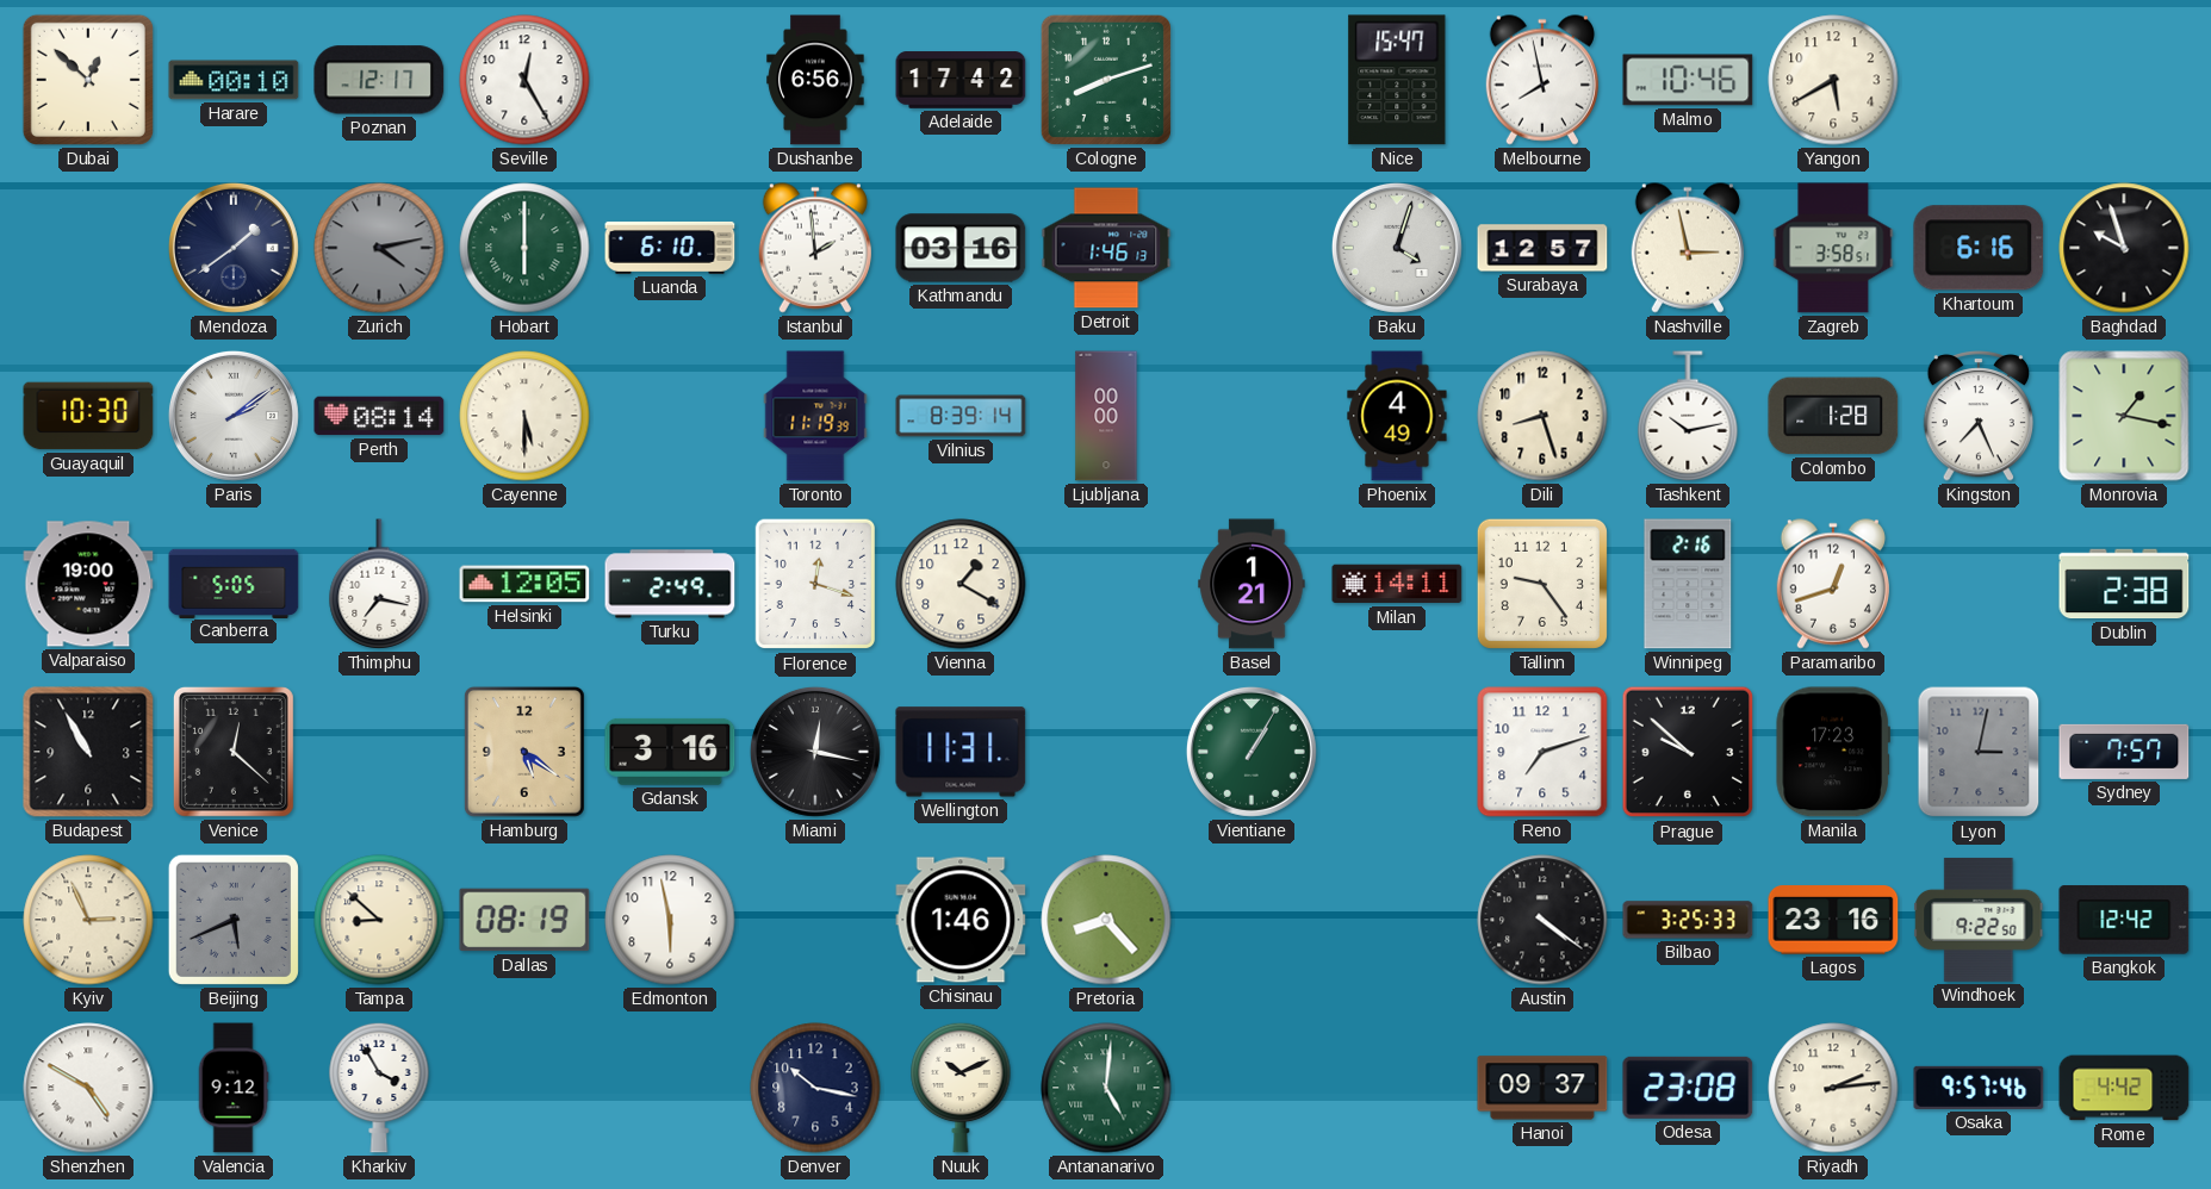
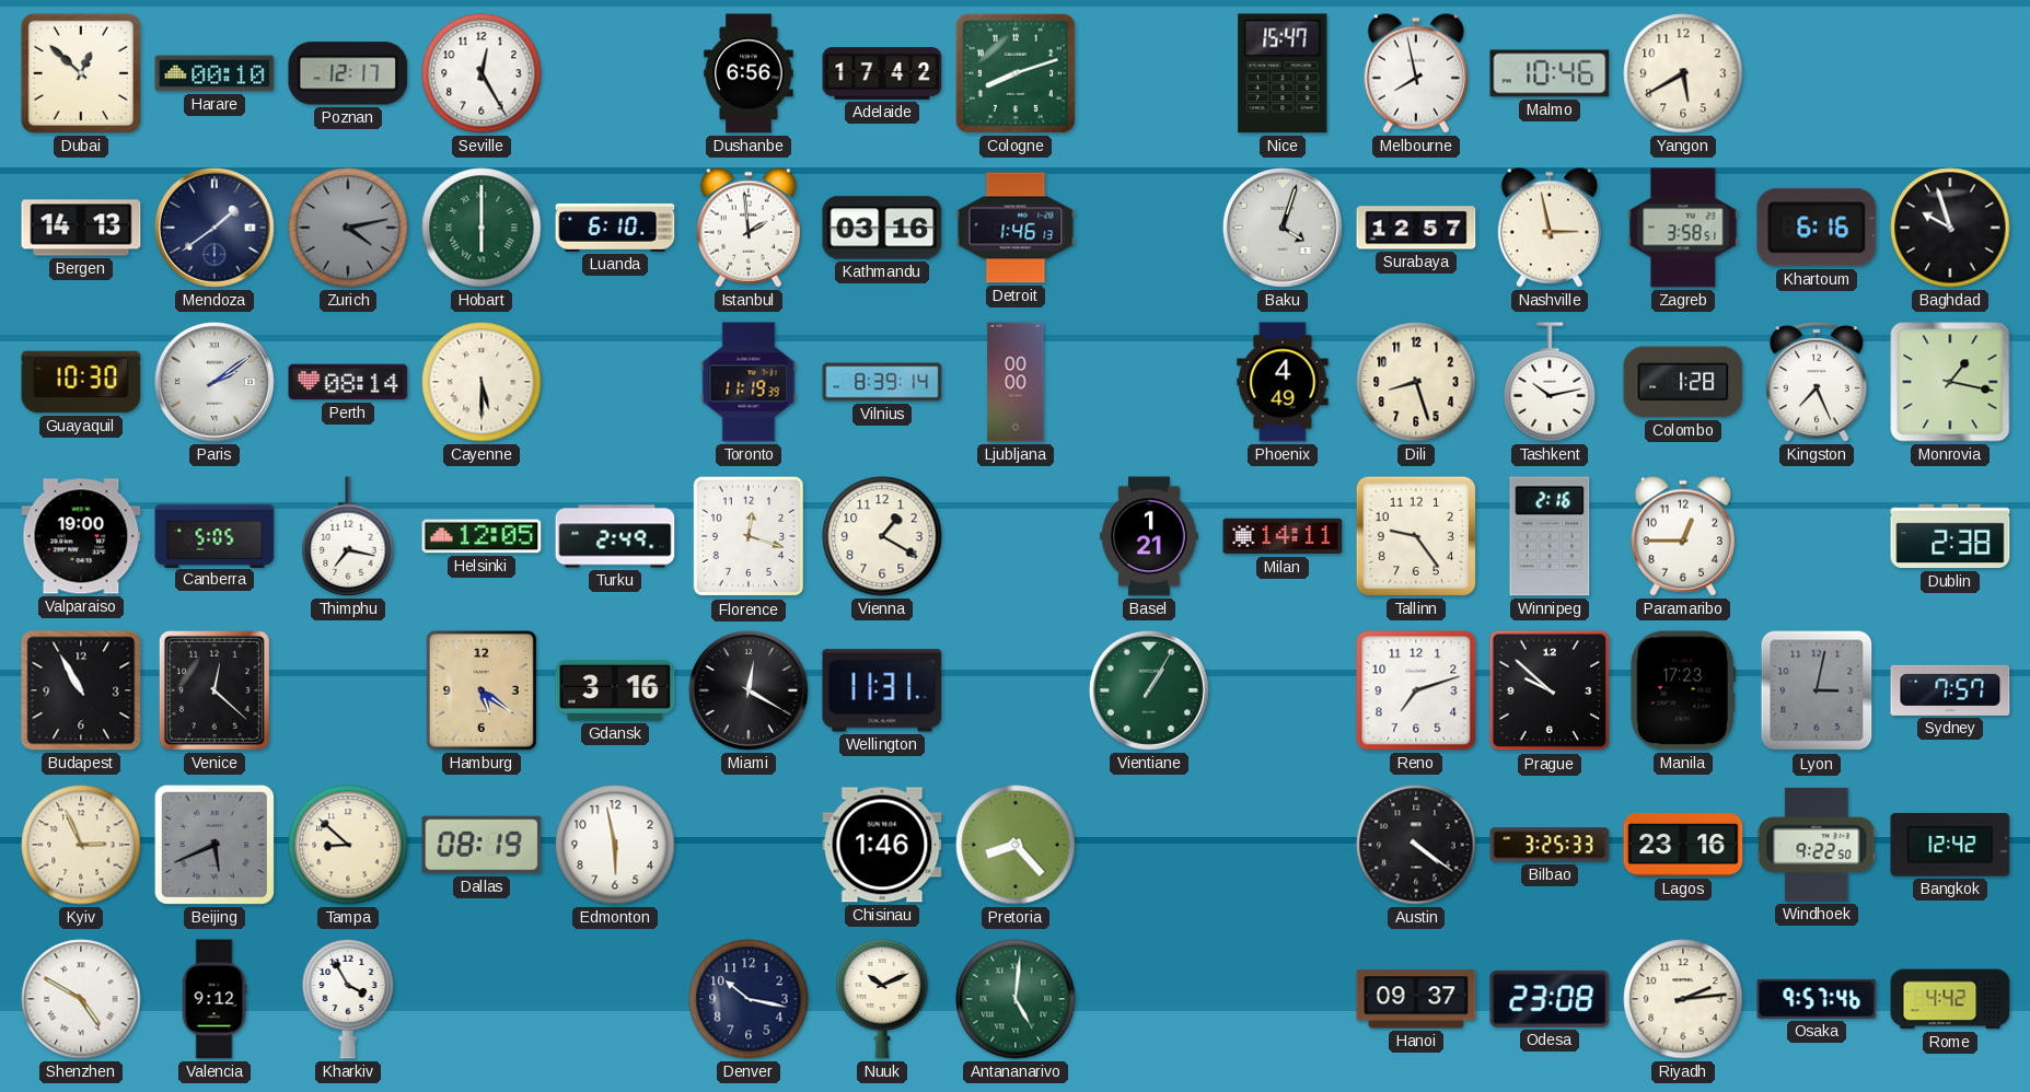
Bergen: none -> 14:13
Paramaribo: 12:42 -> 12:45
Miami: 12:17 -> 12:20
